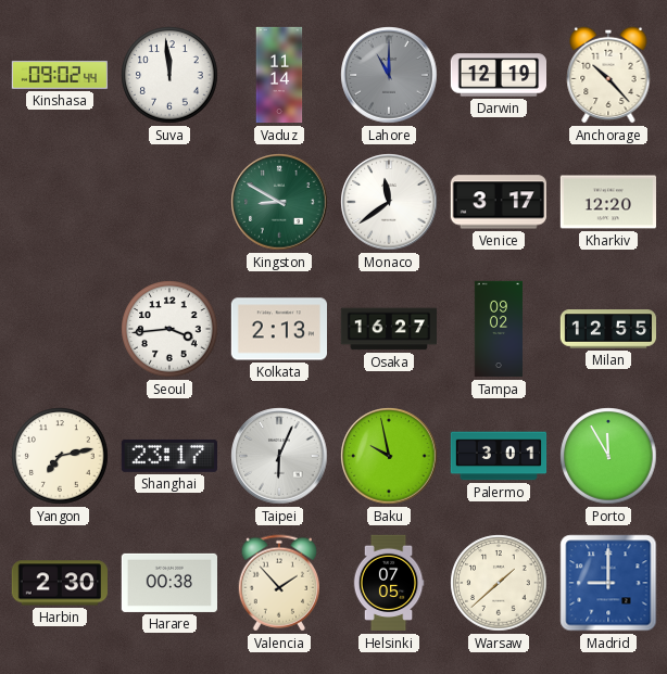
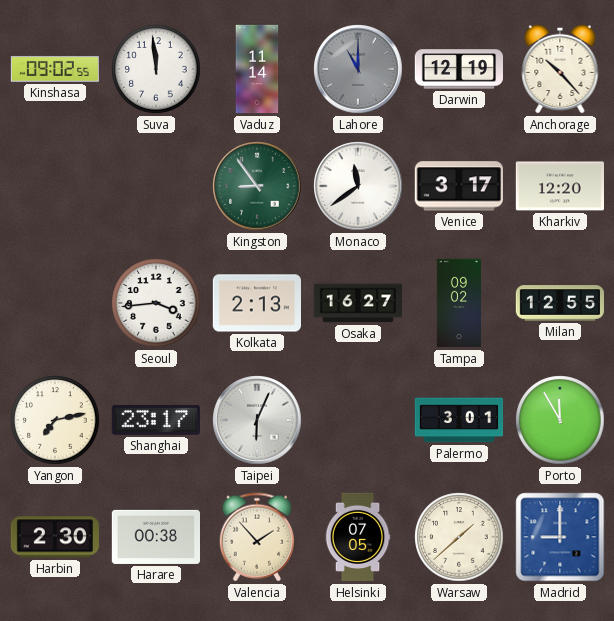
Kinshasa: 09:02:44 -> 09:02:55
Kingston: 8:50 -> 8:54
Baku: 9:58 -> none
